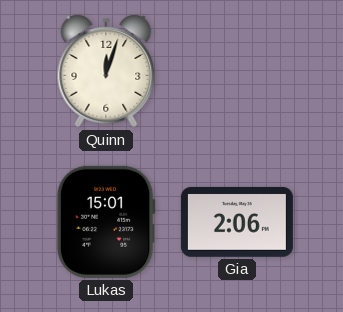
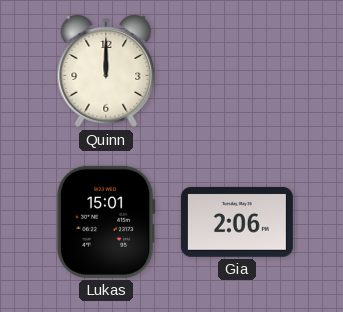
Quinn: 12:03 -> 12:00
